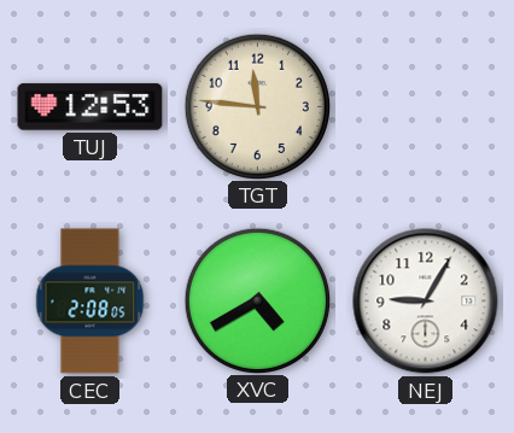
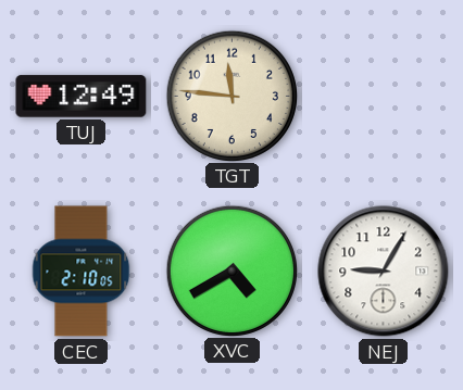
TUJ: 12:53 -> 12:49
CEC: 2:08 -> 2:10
